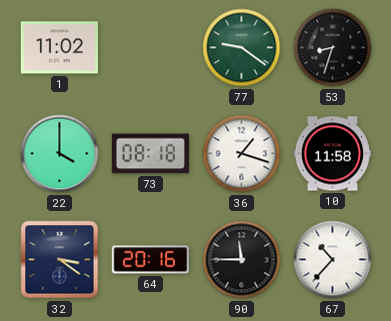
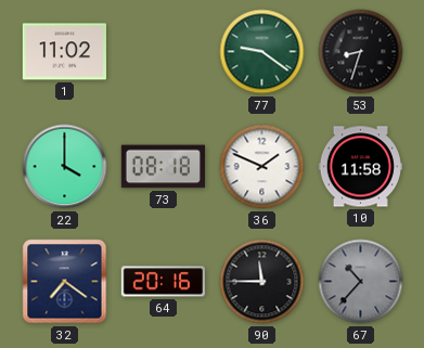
36: 1:18 -> 1:49
32: 3:21 -> 7:21
67 dial: white -> grey
